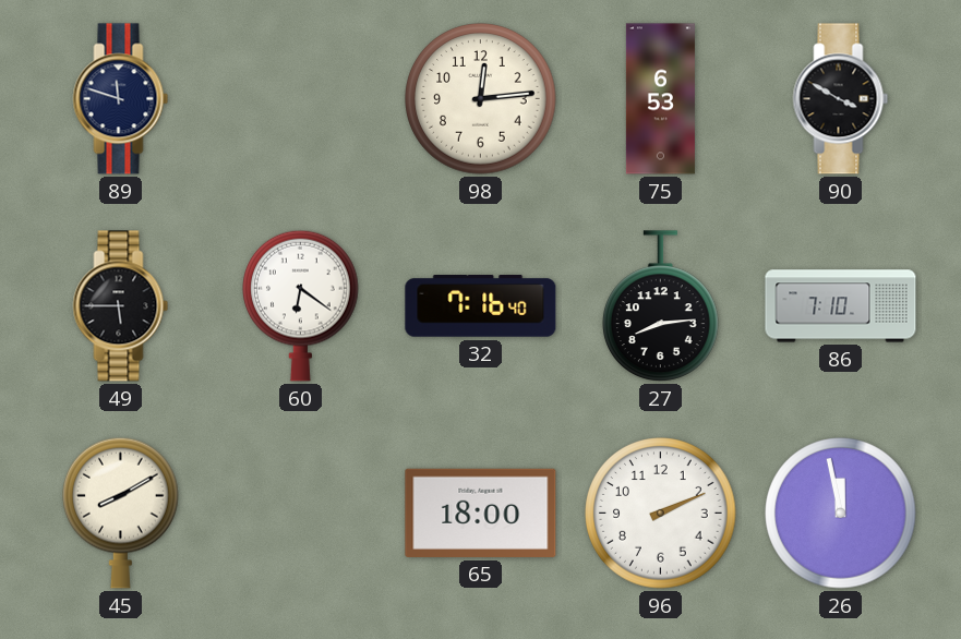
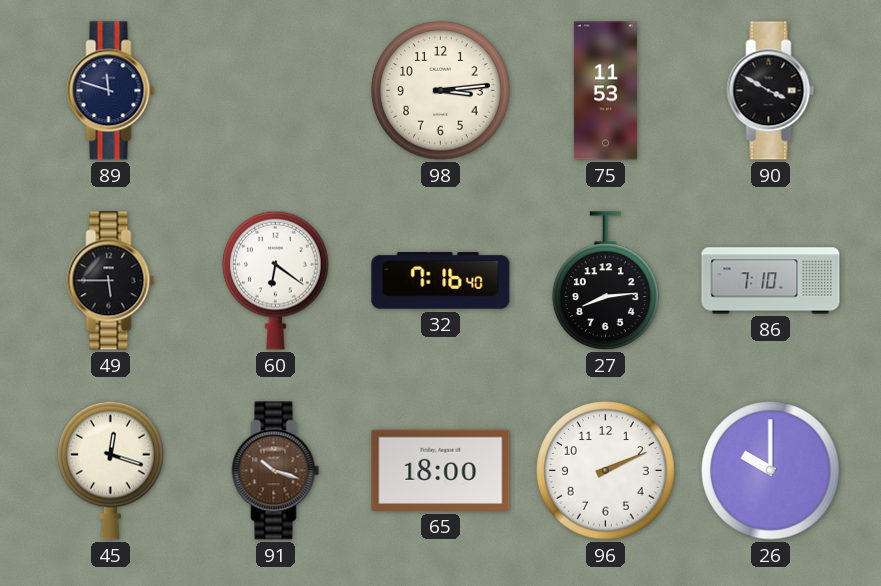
98: 12:14 -> 3:14
75: 6:53 -> 11:53
45: 8:10 -> 12:18
91: none -> 10:18
26: 11:58 -> 10:00
